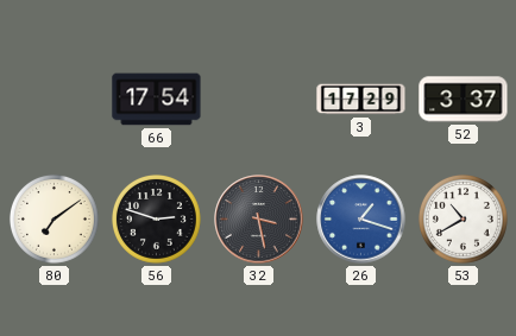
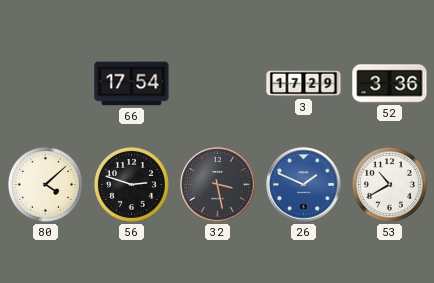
52: 3:37 -> 3:36
80: 7:09 -> 4:08
26: 1:18 -> 1:49
